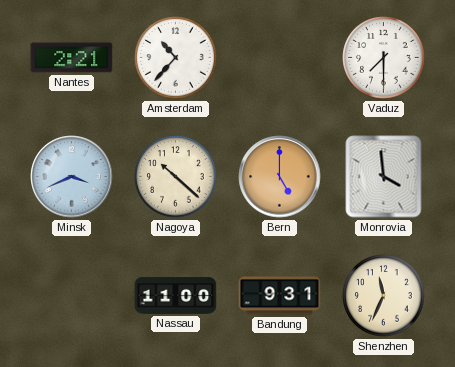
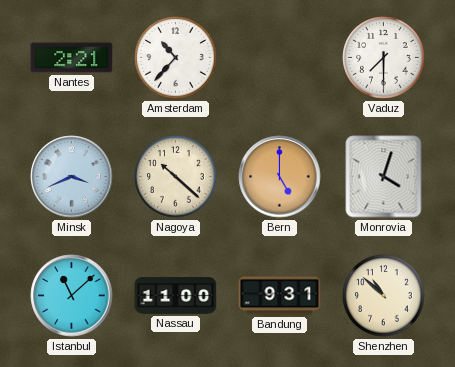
Monrovia: 3:59 -> 4:03
Istanbul: none -> 11:08
Shenzhen: 11:34 -> 10:52
